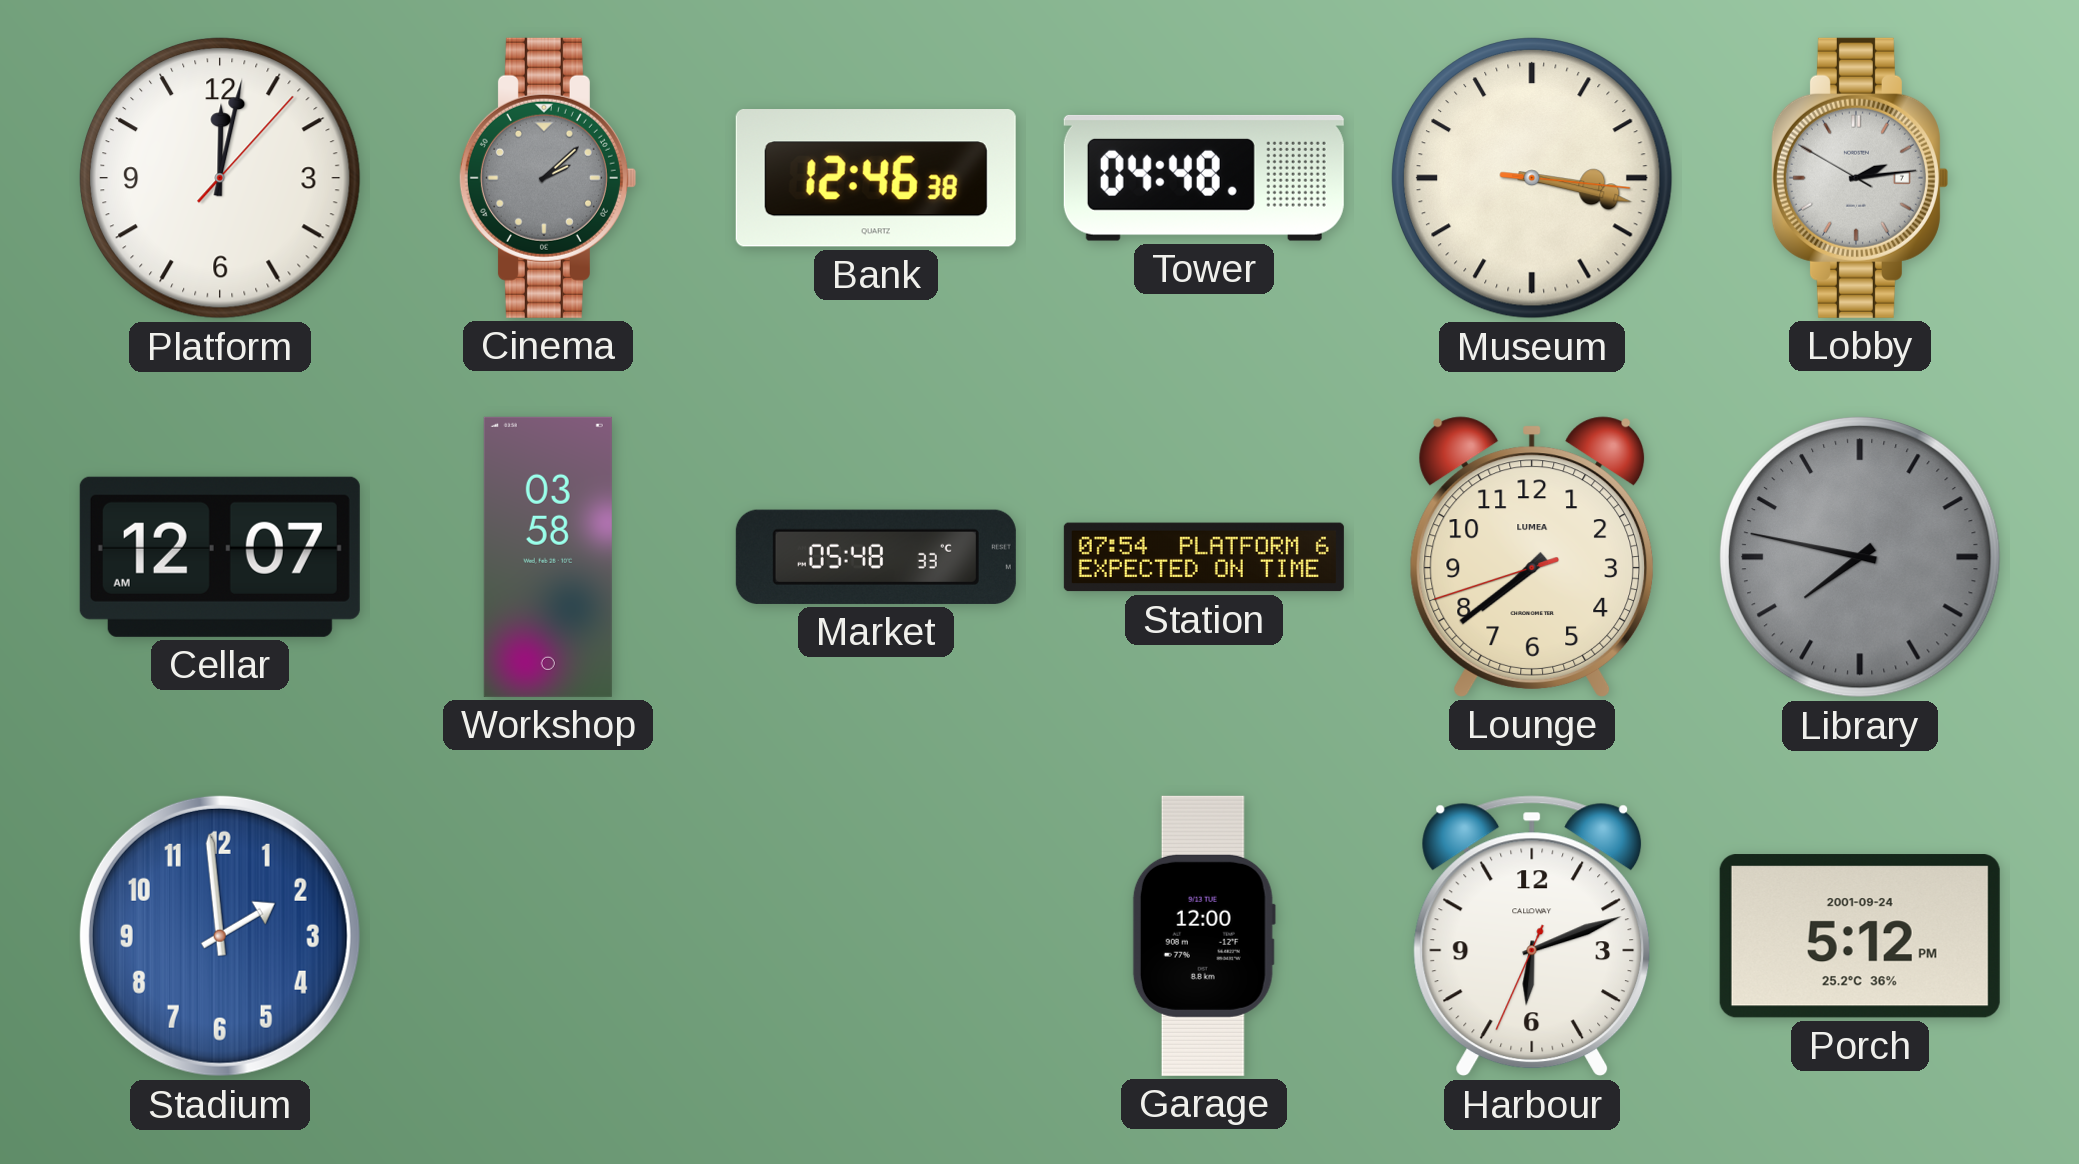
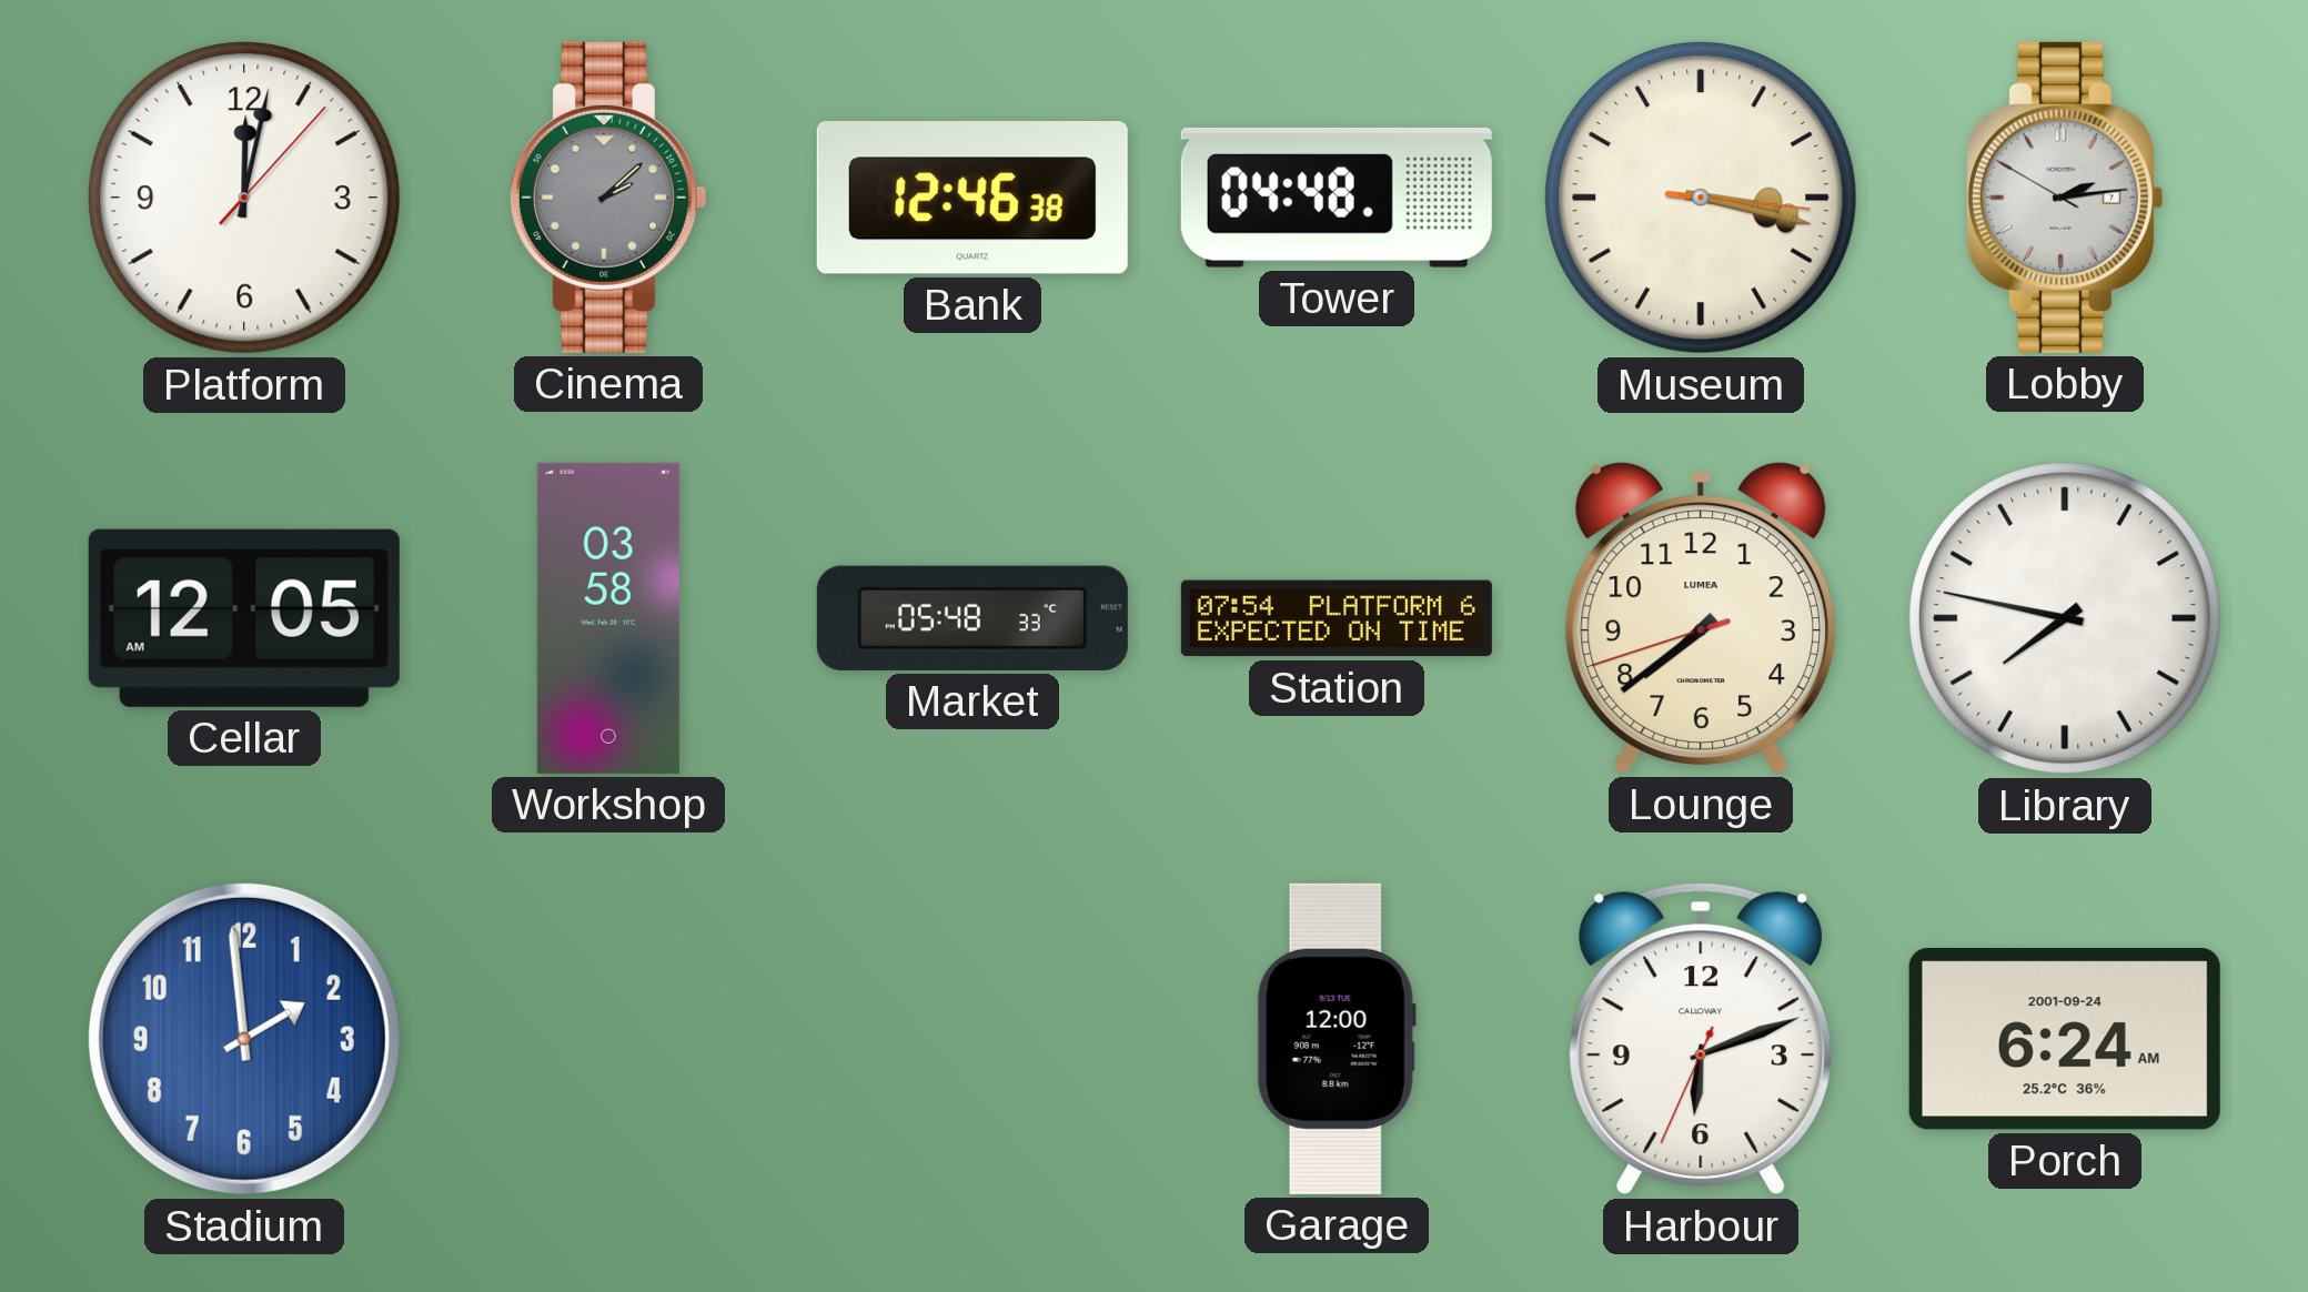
Cellar: 12:07 -> 12:05
Library dial: grey -> white
Porch: 5:12 -> 6:24
